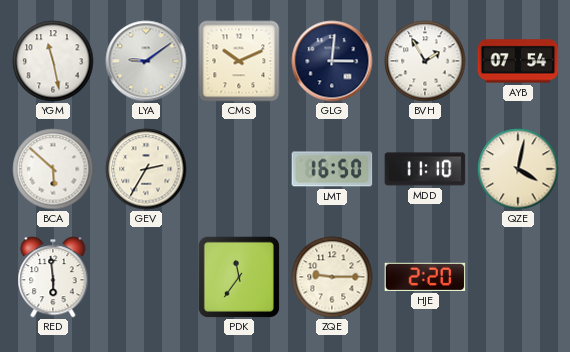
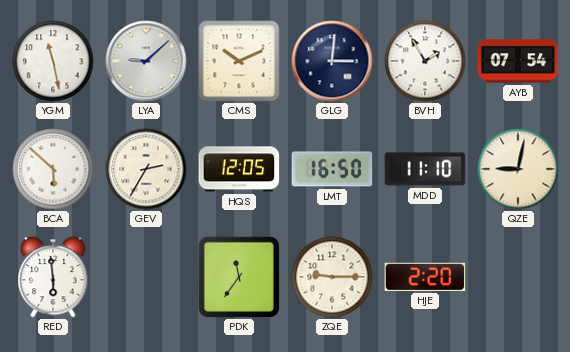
LYA: 9:09 -> 9:08
HQS: none -> 12:05
QZE: 4:02 -> 9:02
